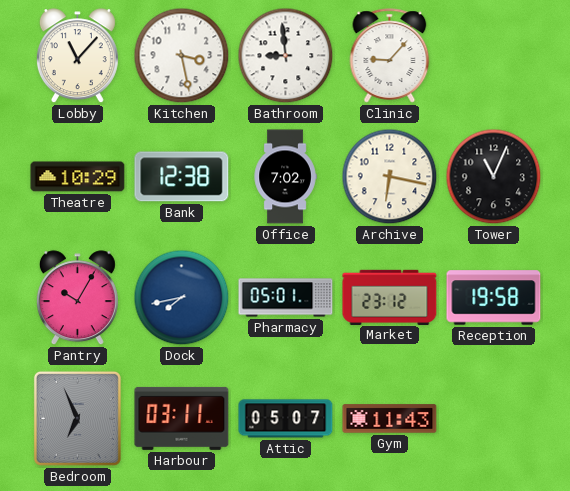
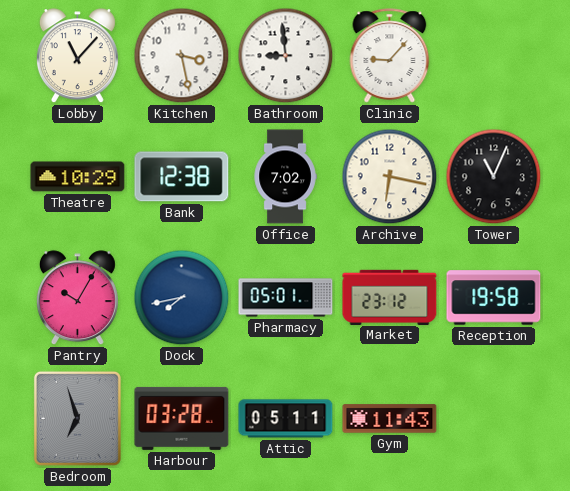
Bedroom: 6:56 -> 6:57
Harbour: 03:11 -> 03:28
Attic: 05:07 -> 05:11
